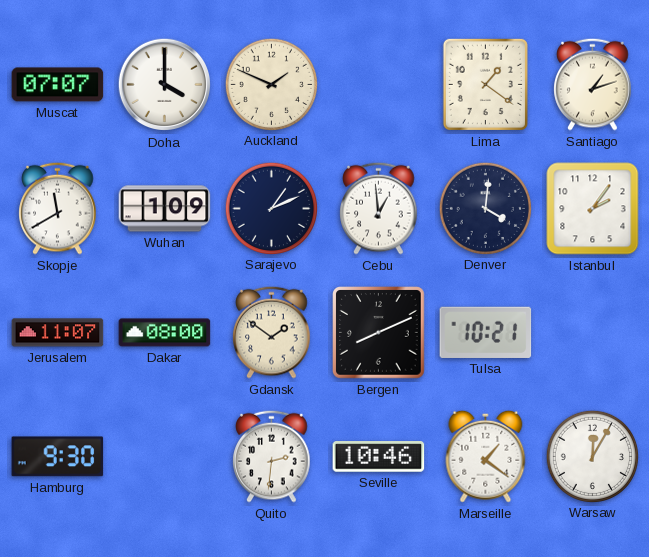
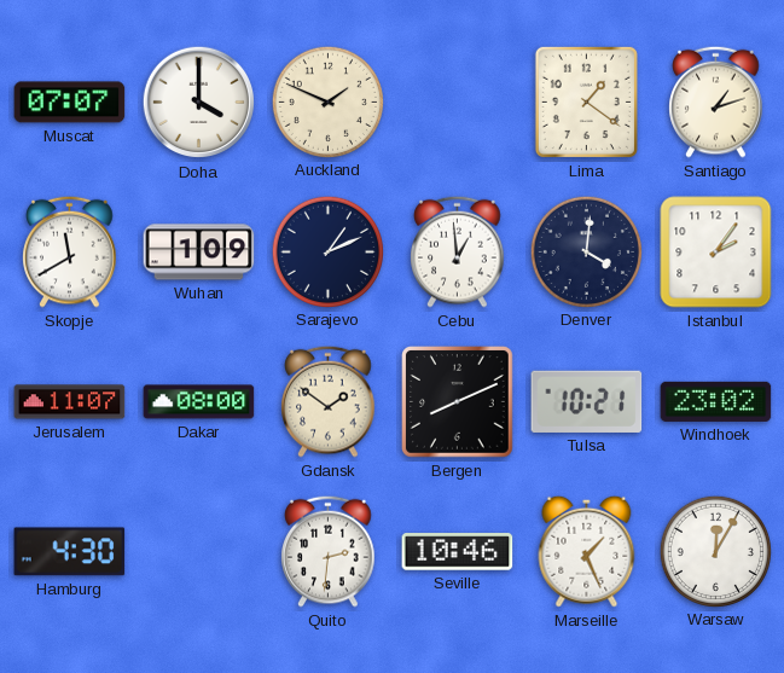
Windhoek: none -> 23:02
Hamburg: 9:30 -> 4:30
Marseille: 1:21 -> 1:26
